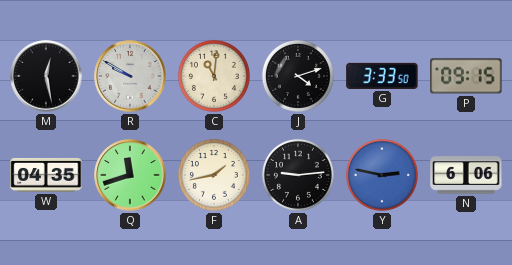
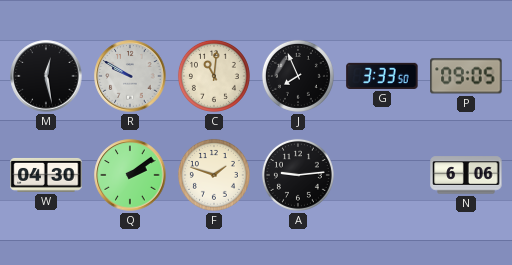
J: 4:12 -> 7:56
P: 09:15 -> 09:05
W: 04:35 -> 04:30
Q: 11:42 -> 2:09
F: 1:43 -> 1:48
Y: 2:47 -> none
